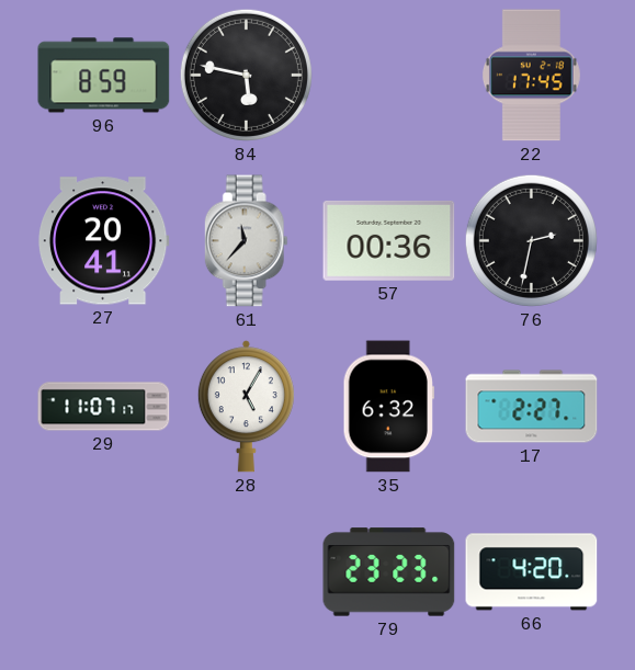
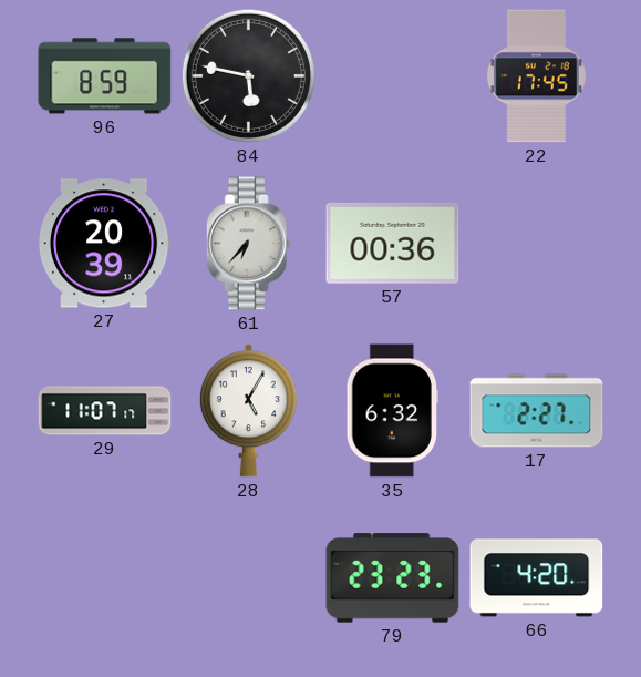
27: 20:41 -> 20:39
61: 11:37 -> 6:37
76: 2:32 -> none
